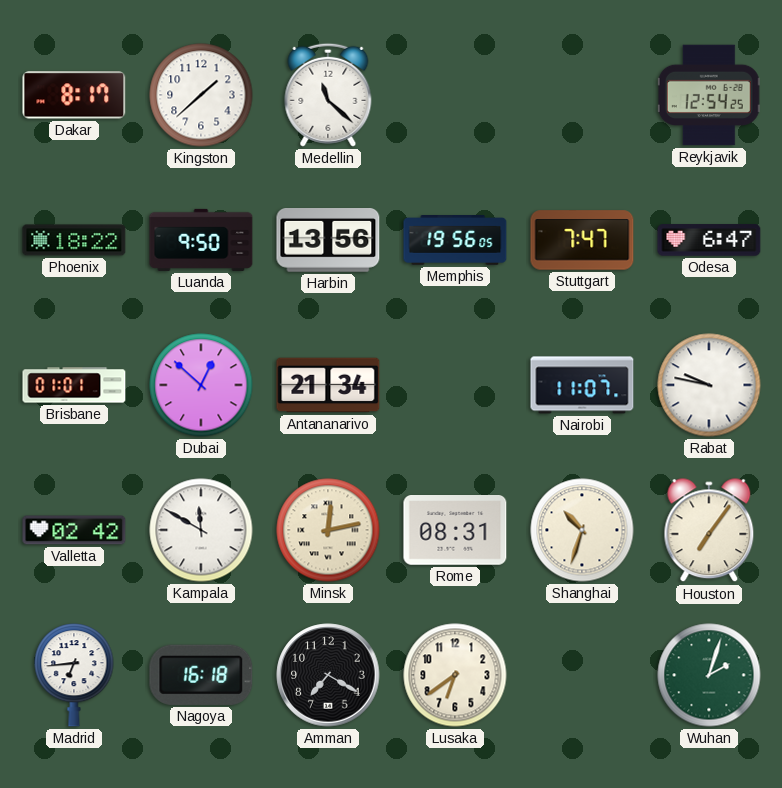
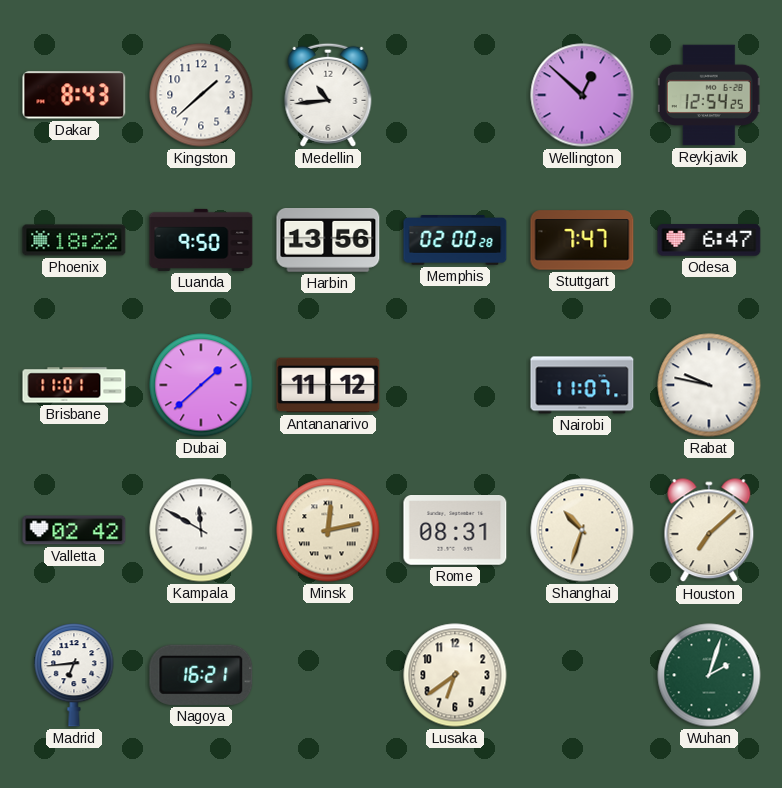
Dakar: 8:17 -> 8:43
Medellin: 11:22 -> 10:44
Wellington: none -> 12:52
Memphis: 19:56 -> 02:00
Brisbane: 01:01 -> 11:01
Dubai: 12:52 -> 1:38
Antananarivo: 21:34 -> 11:12
Houston: 7:06 -> 7:08
Nagoya: 16:18 -> 16:21
Amman: 7:20 -> none
